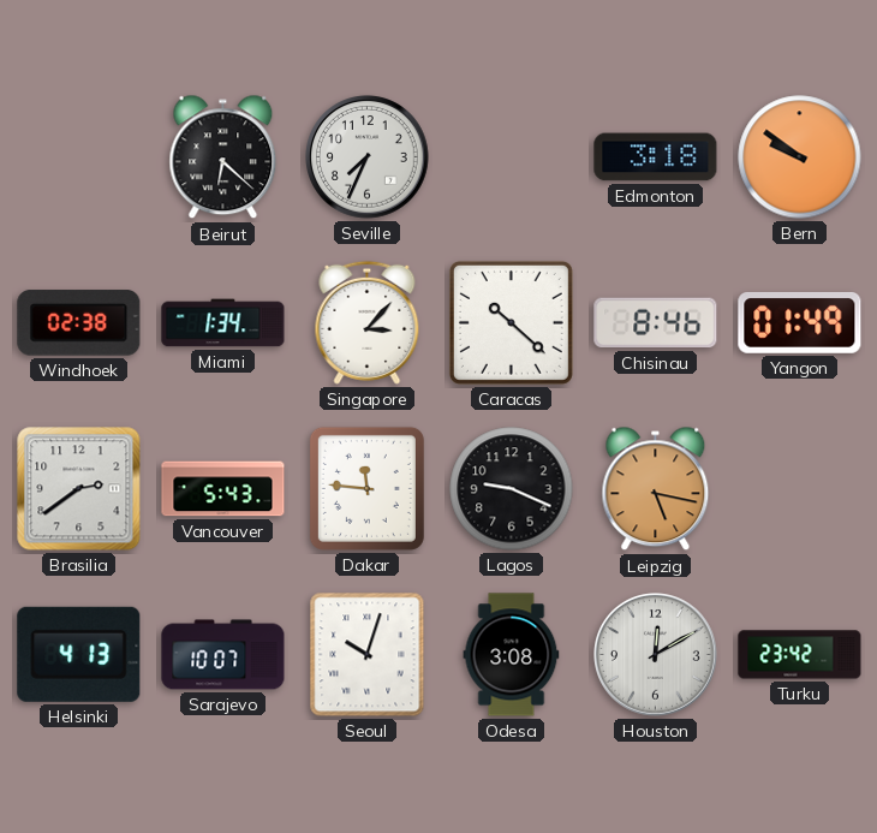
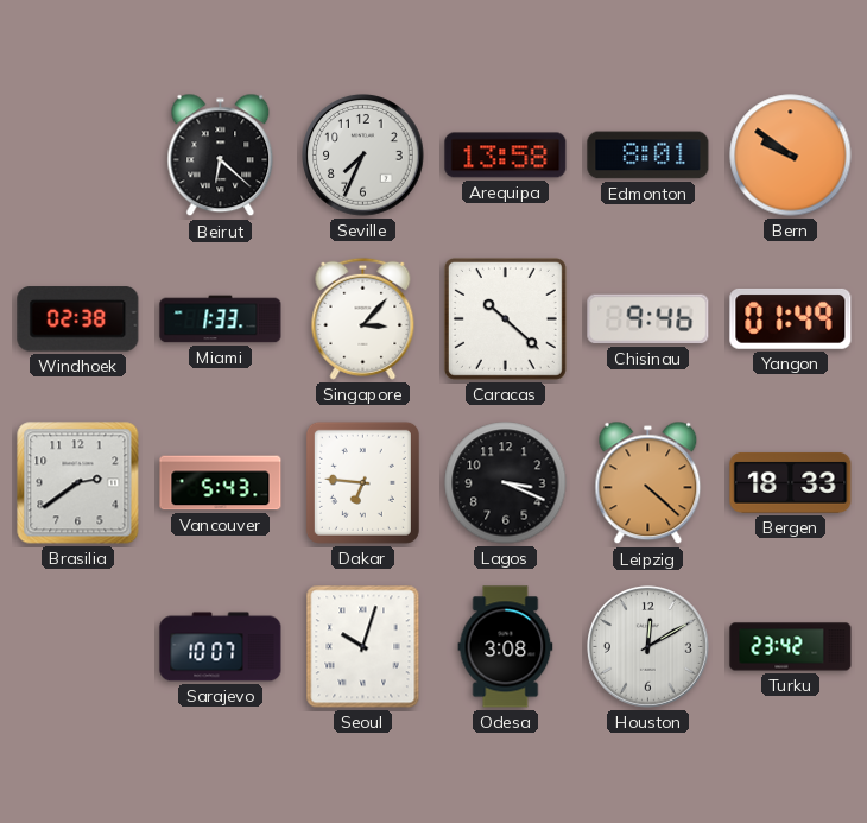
Arequipa: none -> 13:58
Edmonton: 3:18 -> 8:01
Miami: 1:34 -> 1:33
Chisinau: 8:46 -> 9:46
Dakar: 11:46 -> 6:46
Lagos: 9:19 -> 3:19
Leipzig: 5:17 -> 4:22
Bergen: none -> 18:33
Helsinki: 4:13 -> none
